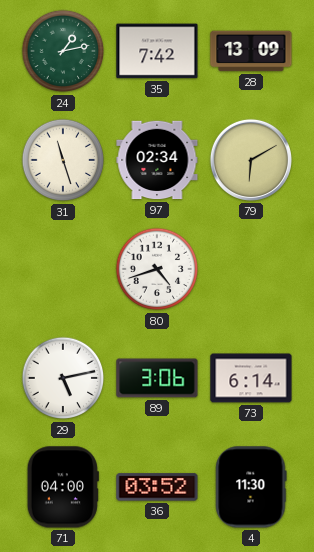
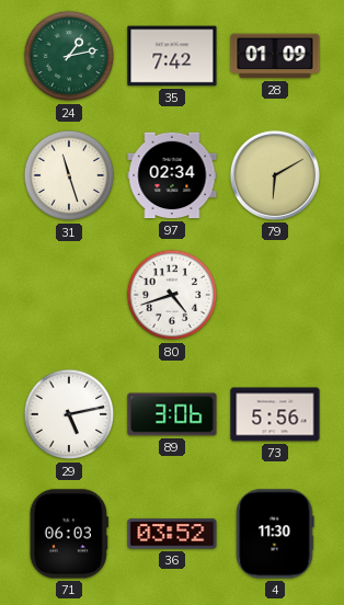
28: 13:09 -> 01:09
73: 6:14 -> 5:56
71: 04:00 -> 06:03
